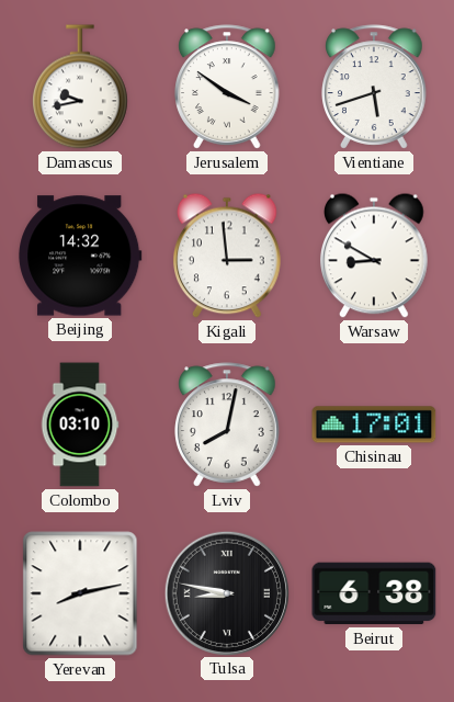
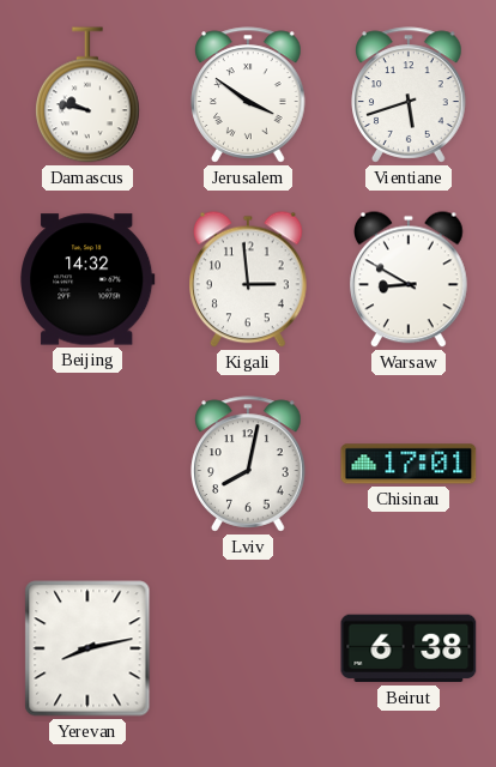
Damascus: 9:43 -> 9:47
Colombo: 03:10 -> none
Tulsa: 8:47 -> none
